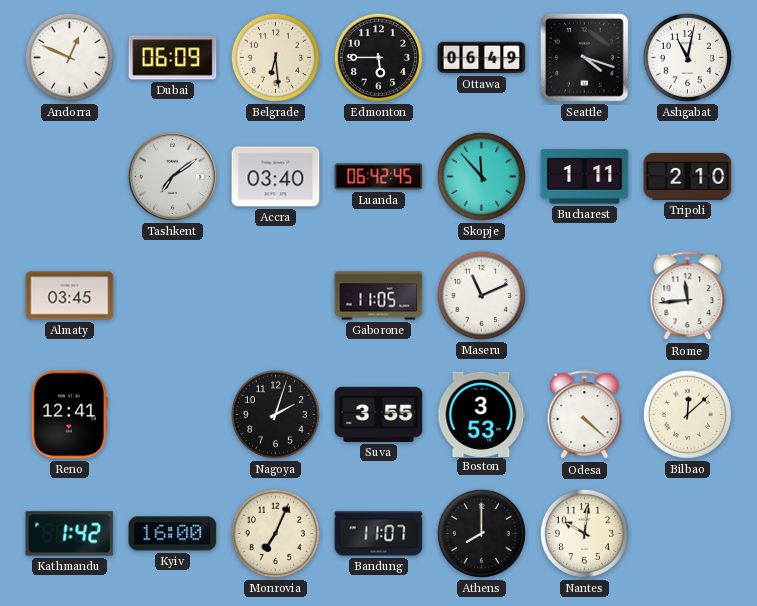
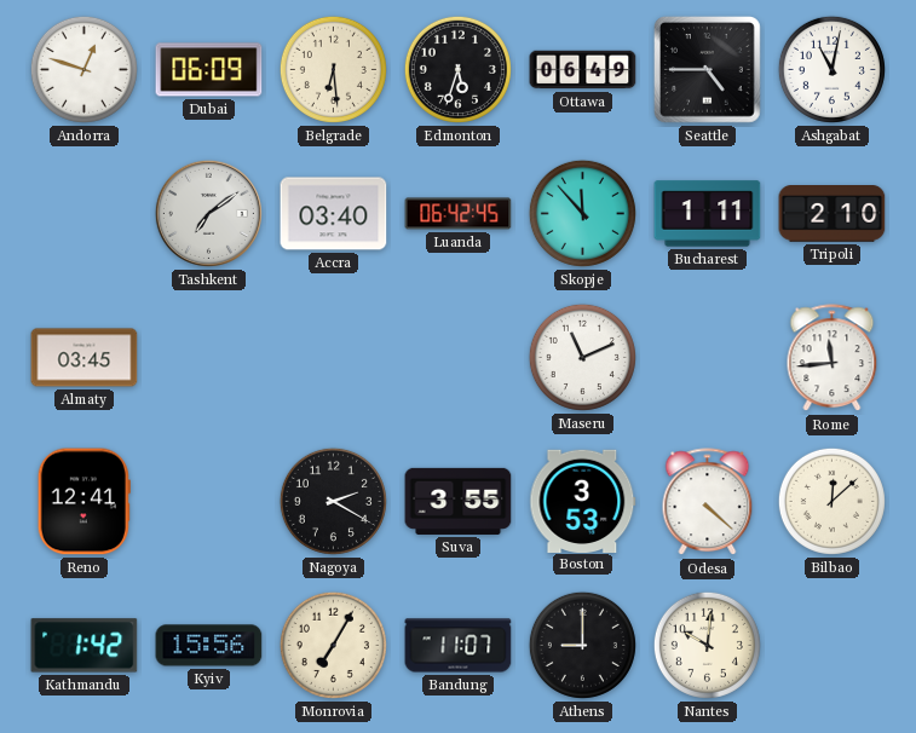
Andorra: 12:49 -> 12:48
Edmonton: 5:45 -> 5:33
Seattle: 4:18 -> 4:45
Gaborone: 11:05 -> none
Nagoya: 2:03 -> 2:20
Kyiv: 16:00 -> 15:56
Monrovia: 7:04 -> 7:05
Athens: 8:00 -> 9:00
